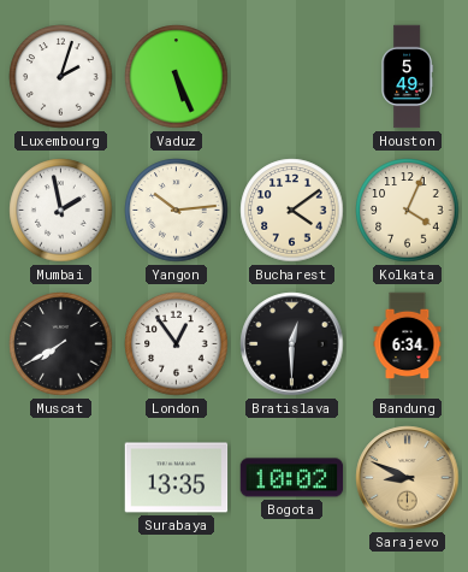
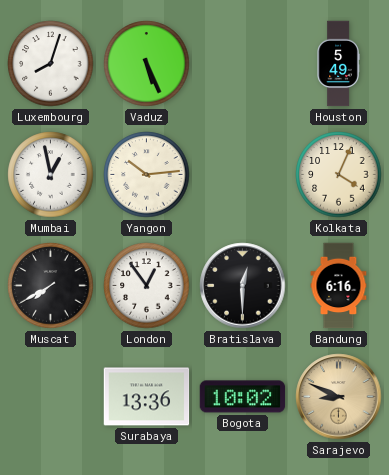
Luxembourg: 2:03 -> 8:03
Mumbai: 1:58 -> 12:58
Bucharest: 4:09 -> none
Bandung: 6:34 -> 6:16
Surabaya: 13:35 -> 13:36
